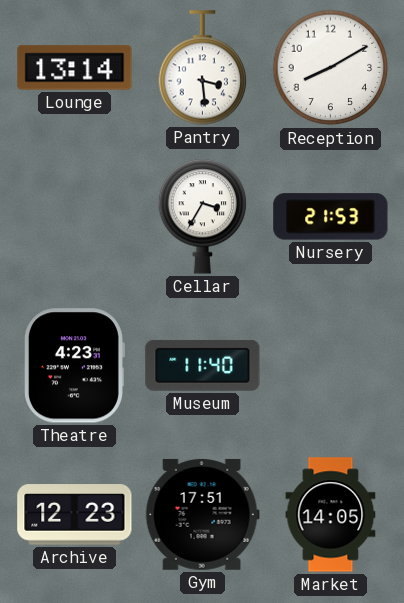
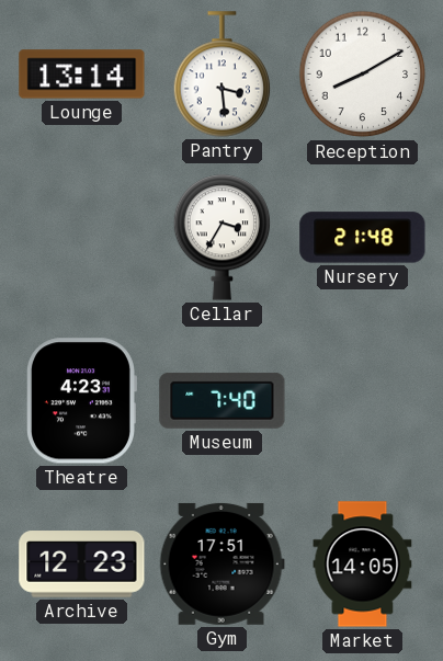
Nursery: 21:53 -> 21:48
Museum: 11:40 -> 7:40
